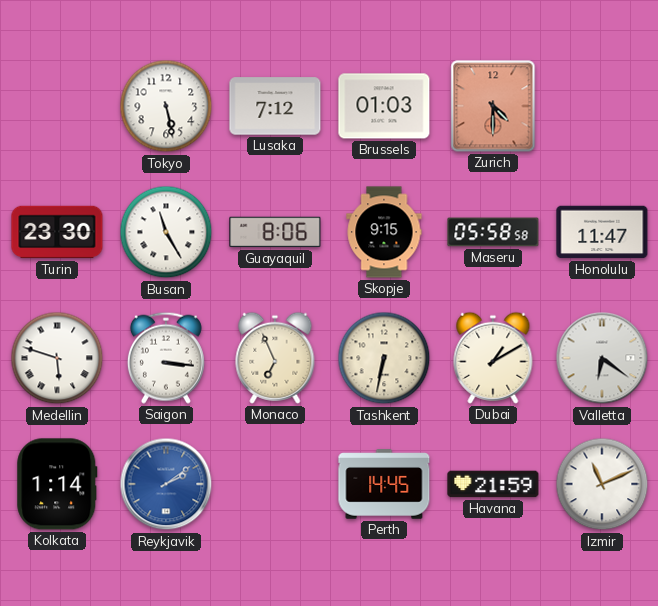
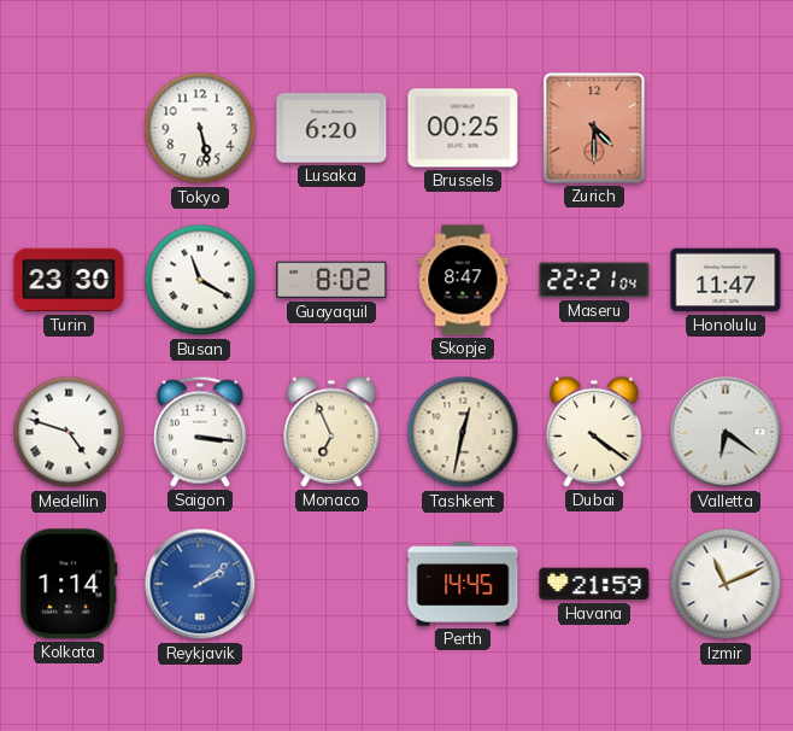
Lusaka: 7:12 -> 6:20
Brussels: 01:03 -> 00:25
Busan: 11:25 -> 11:20
Guayaquil: 8:06 -> 8:02
Skopje: 9:15 -> 8:47
Maseru: 05:58 -> 22:21
Medellin: 5:48 -> 4:48
Tashkent: 6:32 -> 12:32
Dubai: 1:10 -> 4:21
